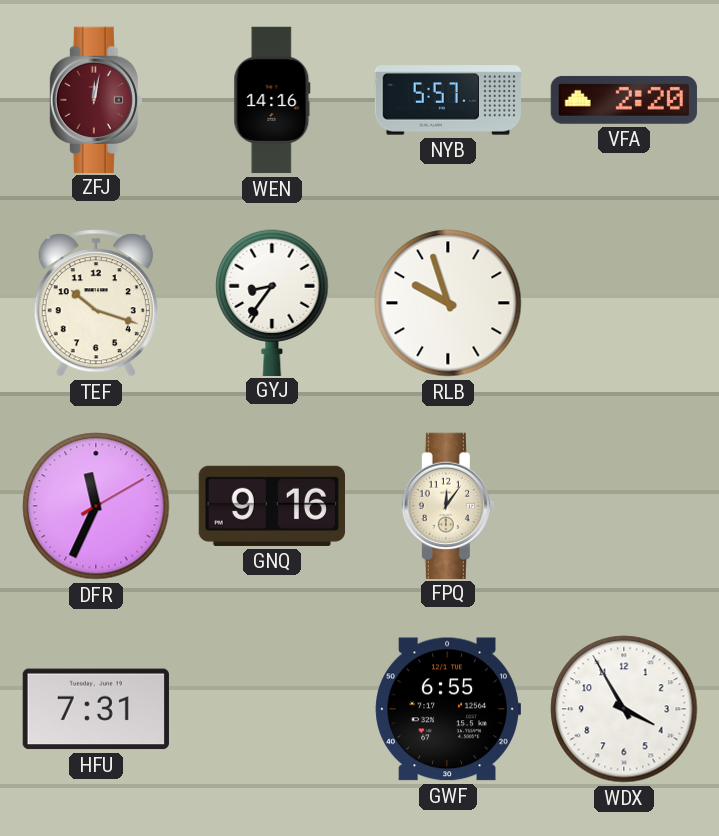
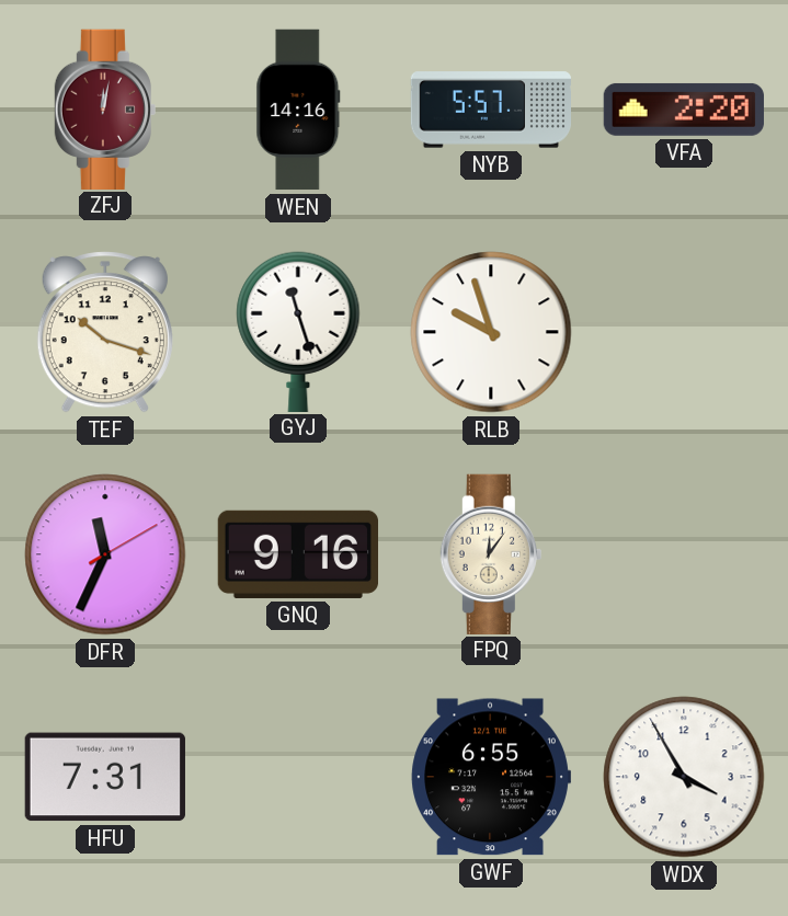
GYJ: 8:36 -> 11:27
